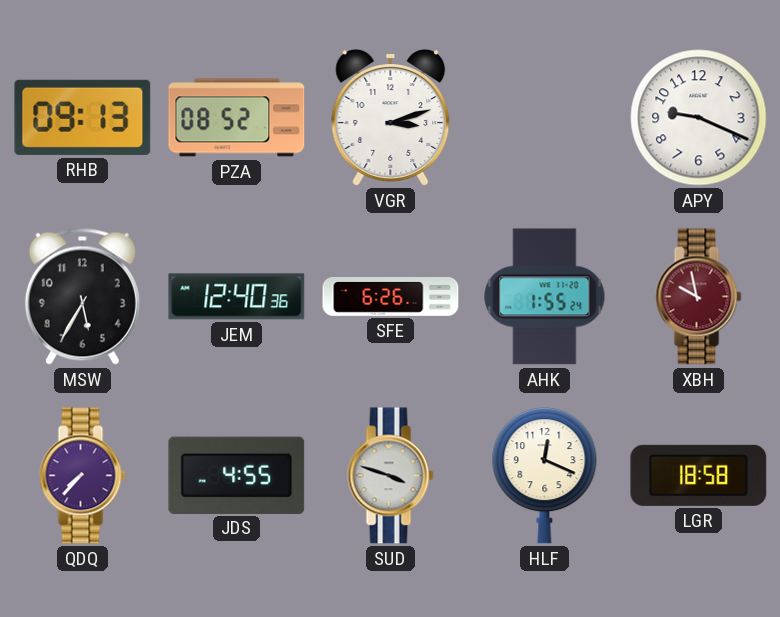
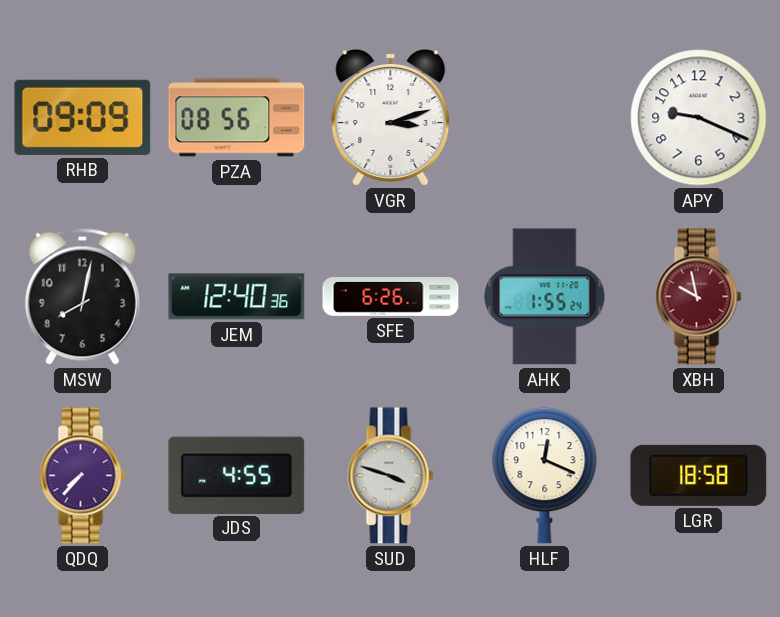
RHB: 09:13 -> 09:09
PZA: 08:52 -> 08:56
MSW: 5:35 -> 8:02
